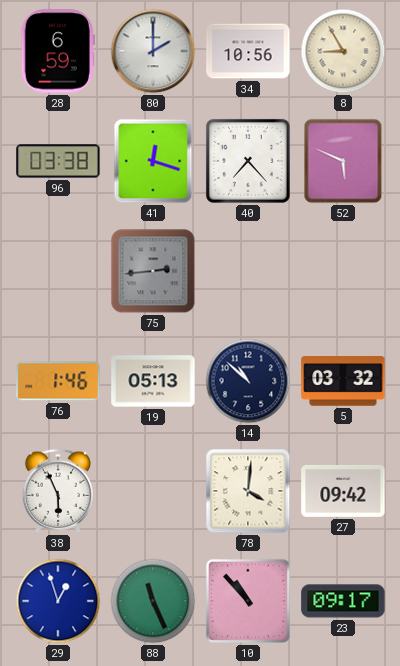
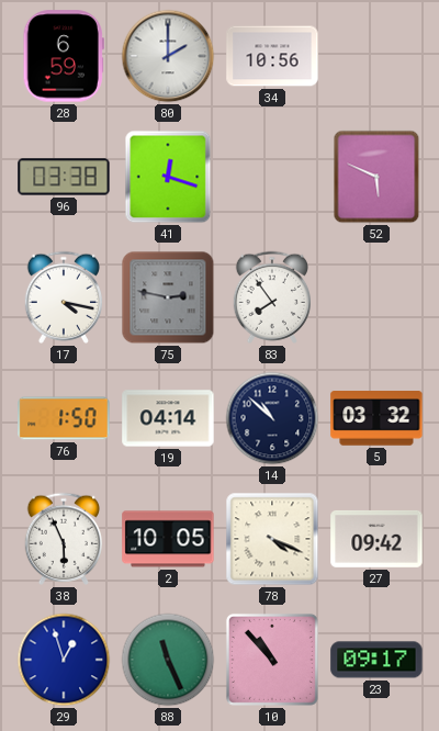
8: 8:55 -> none
40: 7:23 -> none
17: none -> 4:17
75: 2:44 -> 2:47
83: none -> 7:54
76: 1:46 -> 1:50
19: 05:13 -> 04:14
2: none -> 10:05
78: 4:01 -> 4:19
